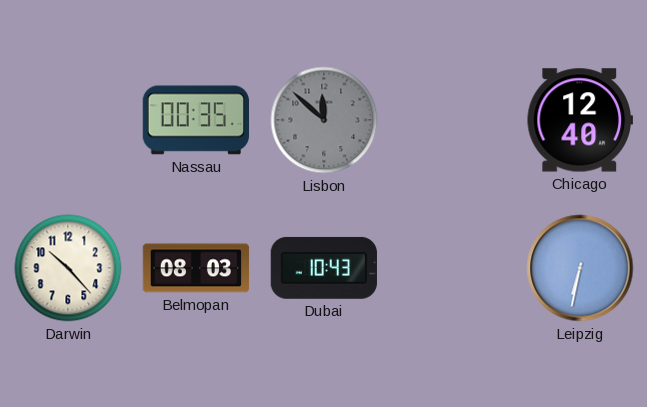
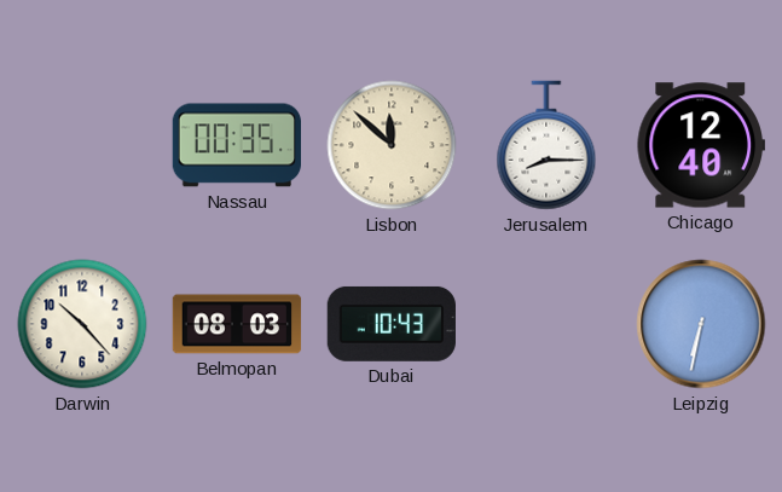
Lisbon dial: grey -> cream
Jerusalem: none -> 8:15
